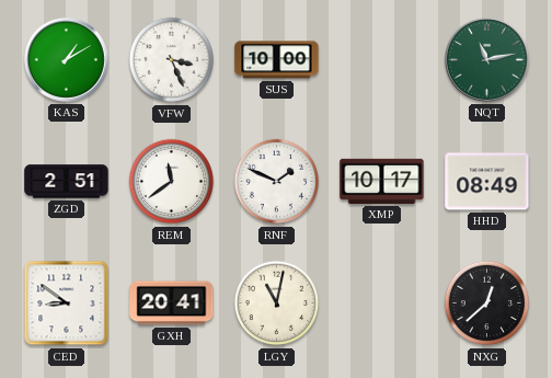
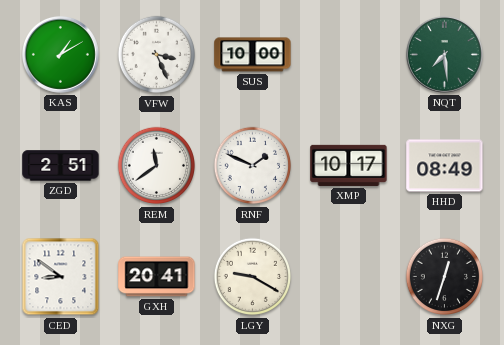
NQT: 11:13 -> 7:29
LGY: 11:02 -> 9:20
NXG: 12:38 -> 12:33
